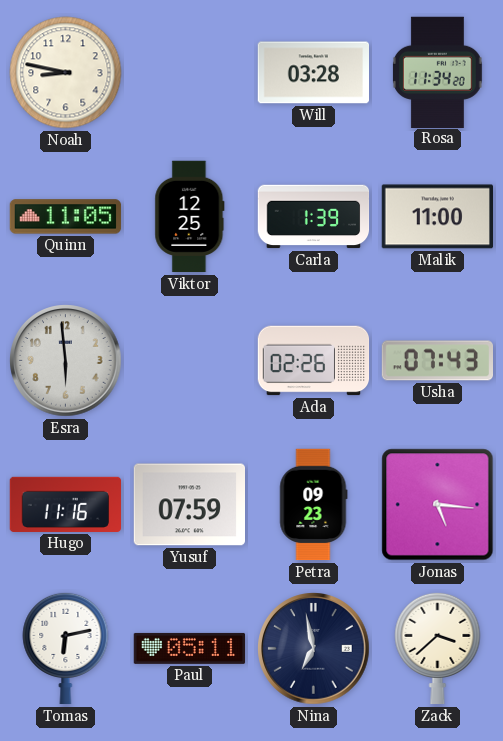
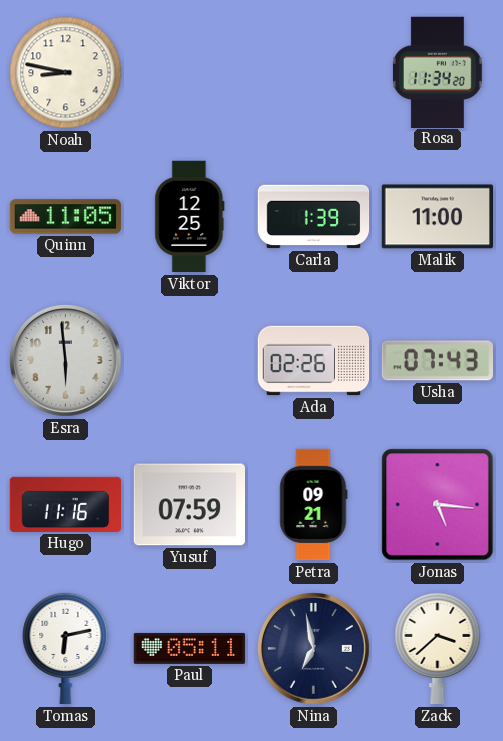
Will: 03:28 -> none
Petra: 09:23 -> 09:21
